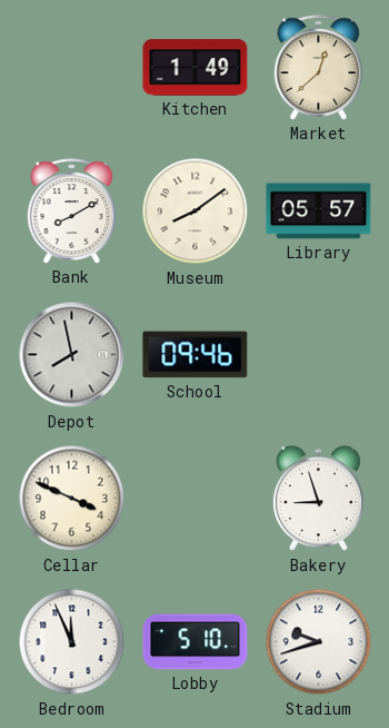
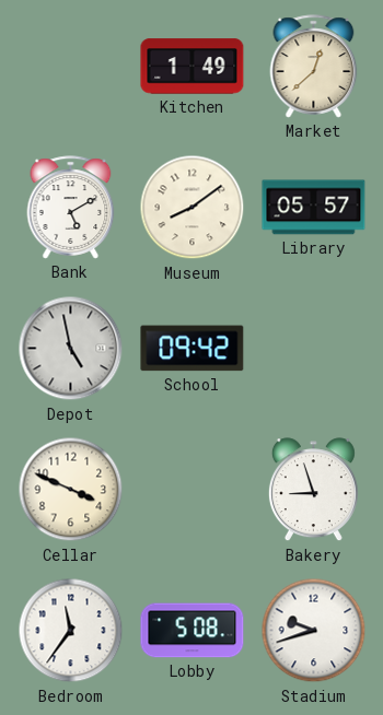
Bank: 8:10 -> 5:10
Depot: 7:58 -> 4:58
School: 09:46 -> 09:42
Bedroom: 11:56 -> 11:36
Lobby: 5:10 -> 5:08
